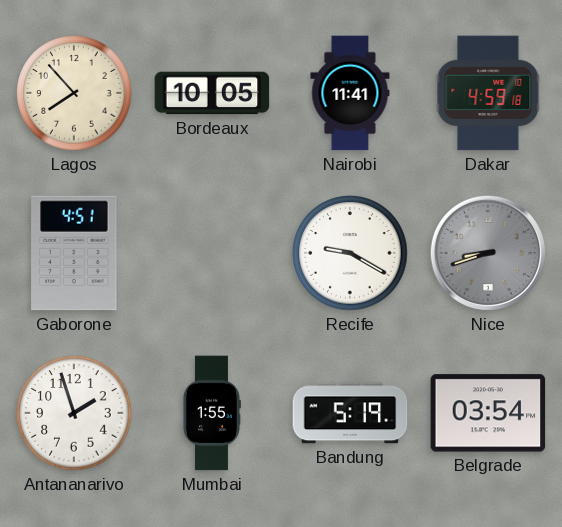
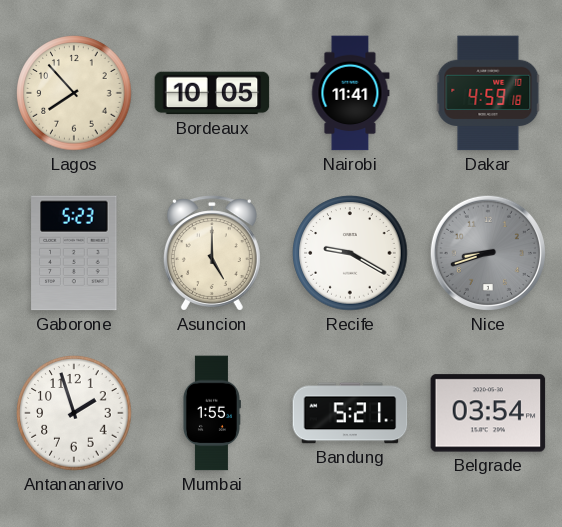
Gaborone: 4:51 -> 5:23
Asuncion: none -> 5:00
Bandung: 5:19 -> 5:21
